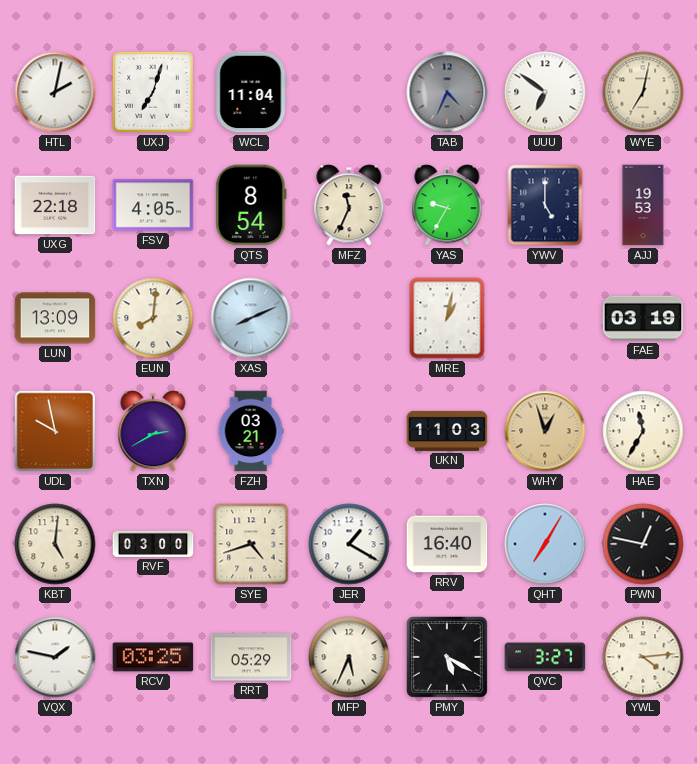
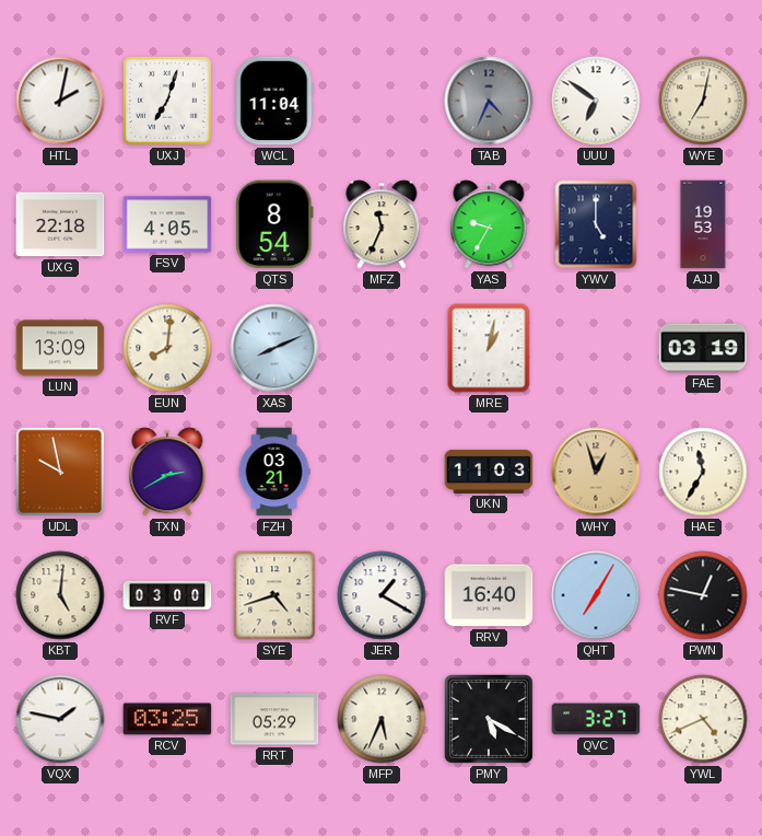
YWL: 4:14 -> 4:41
